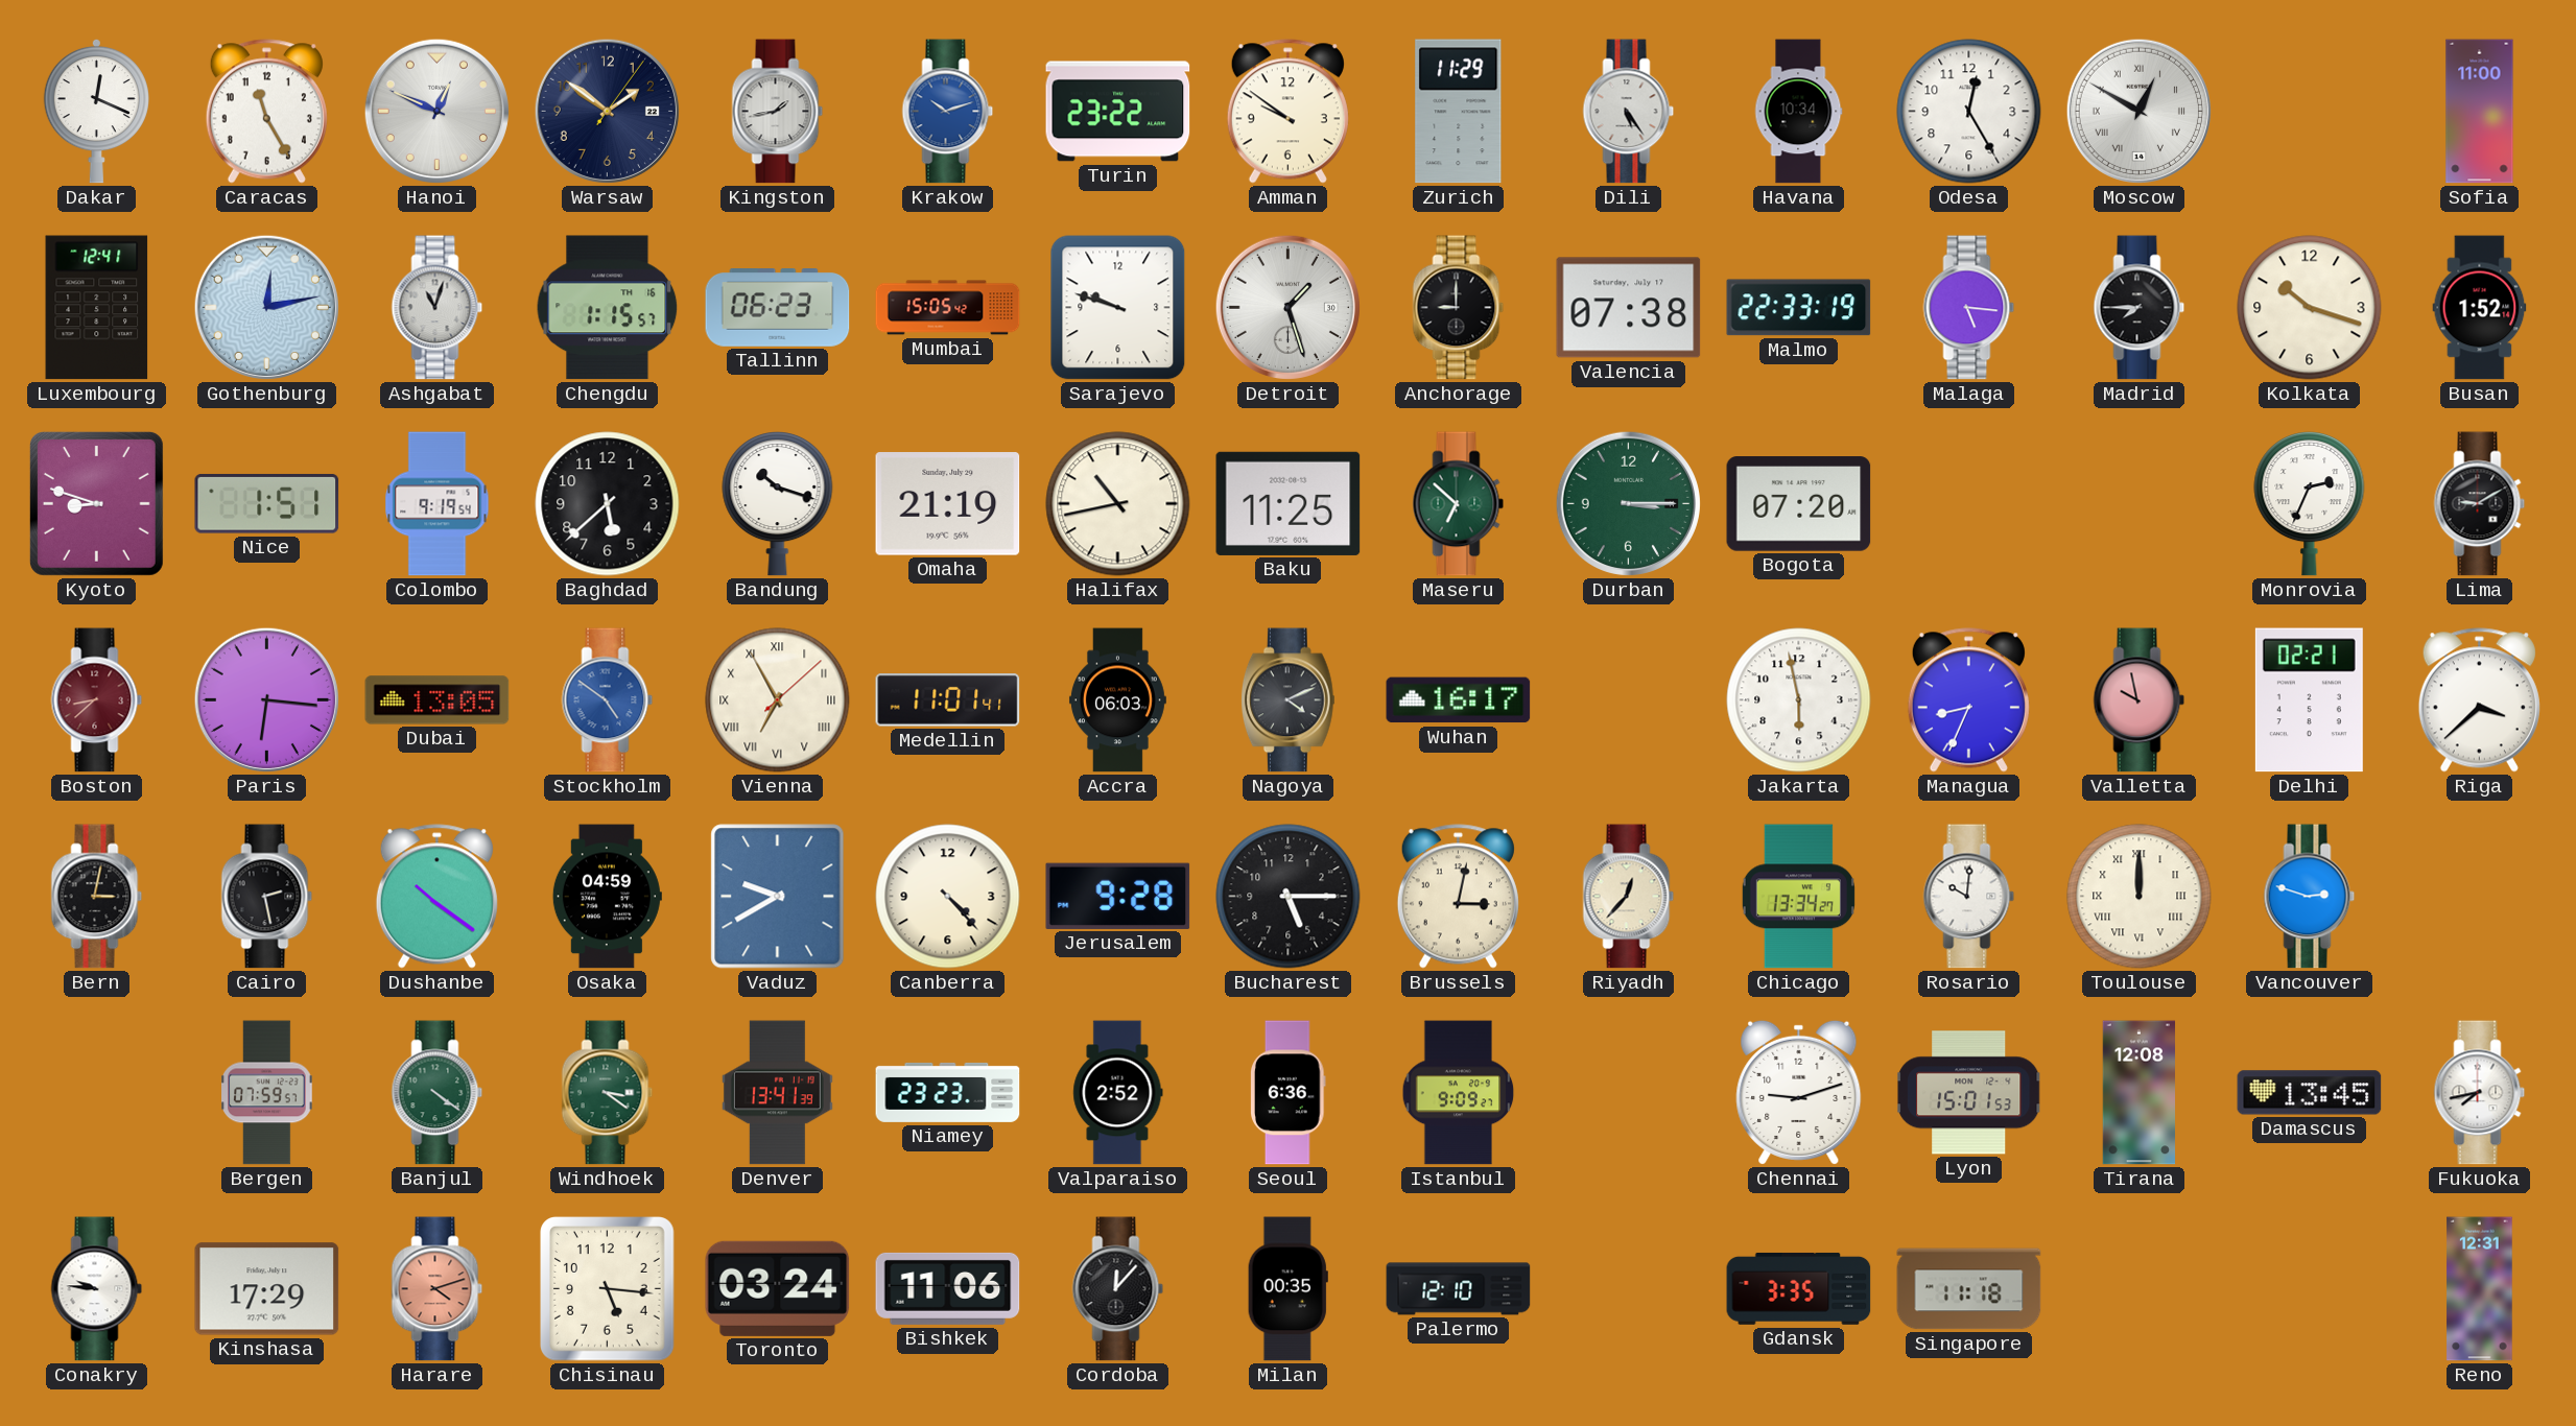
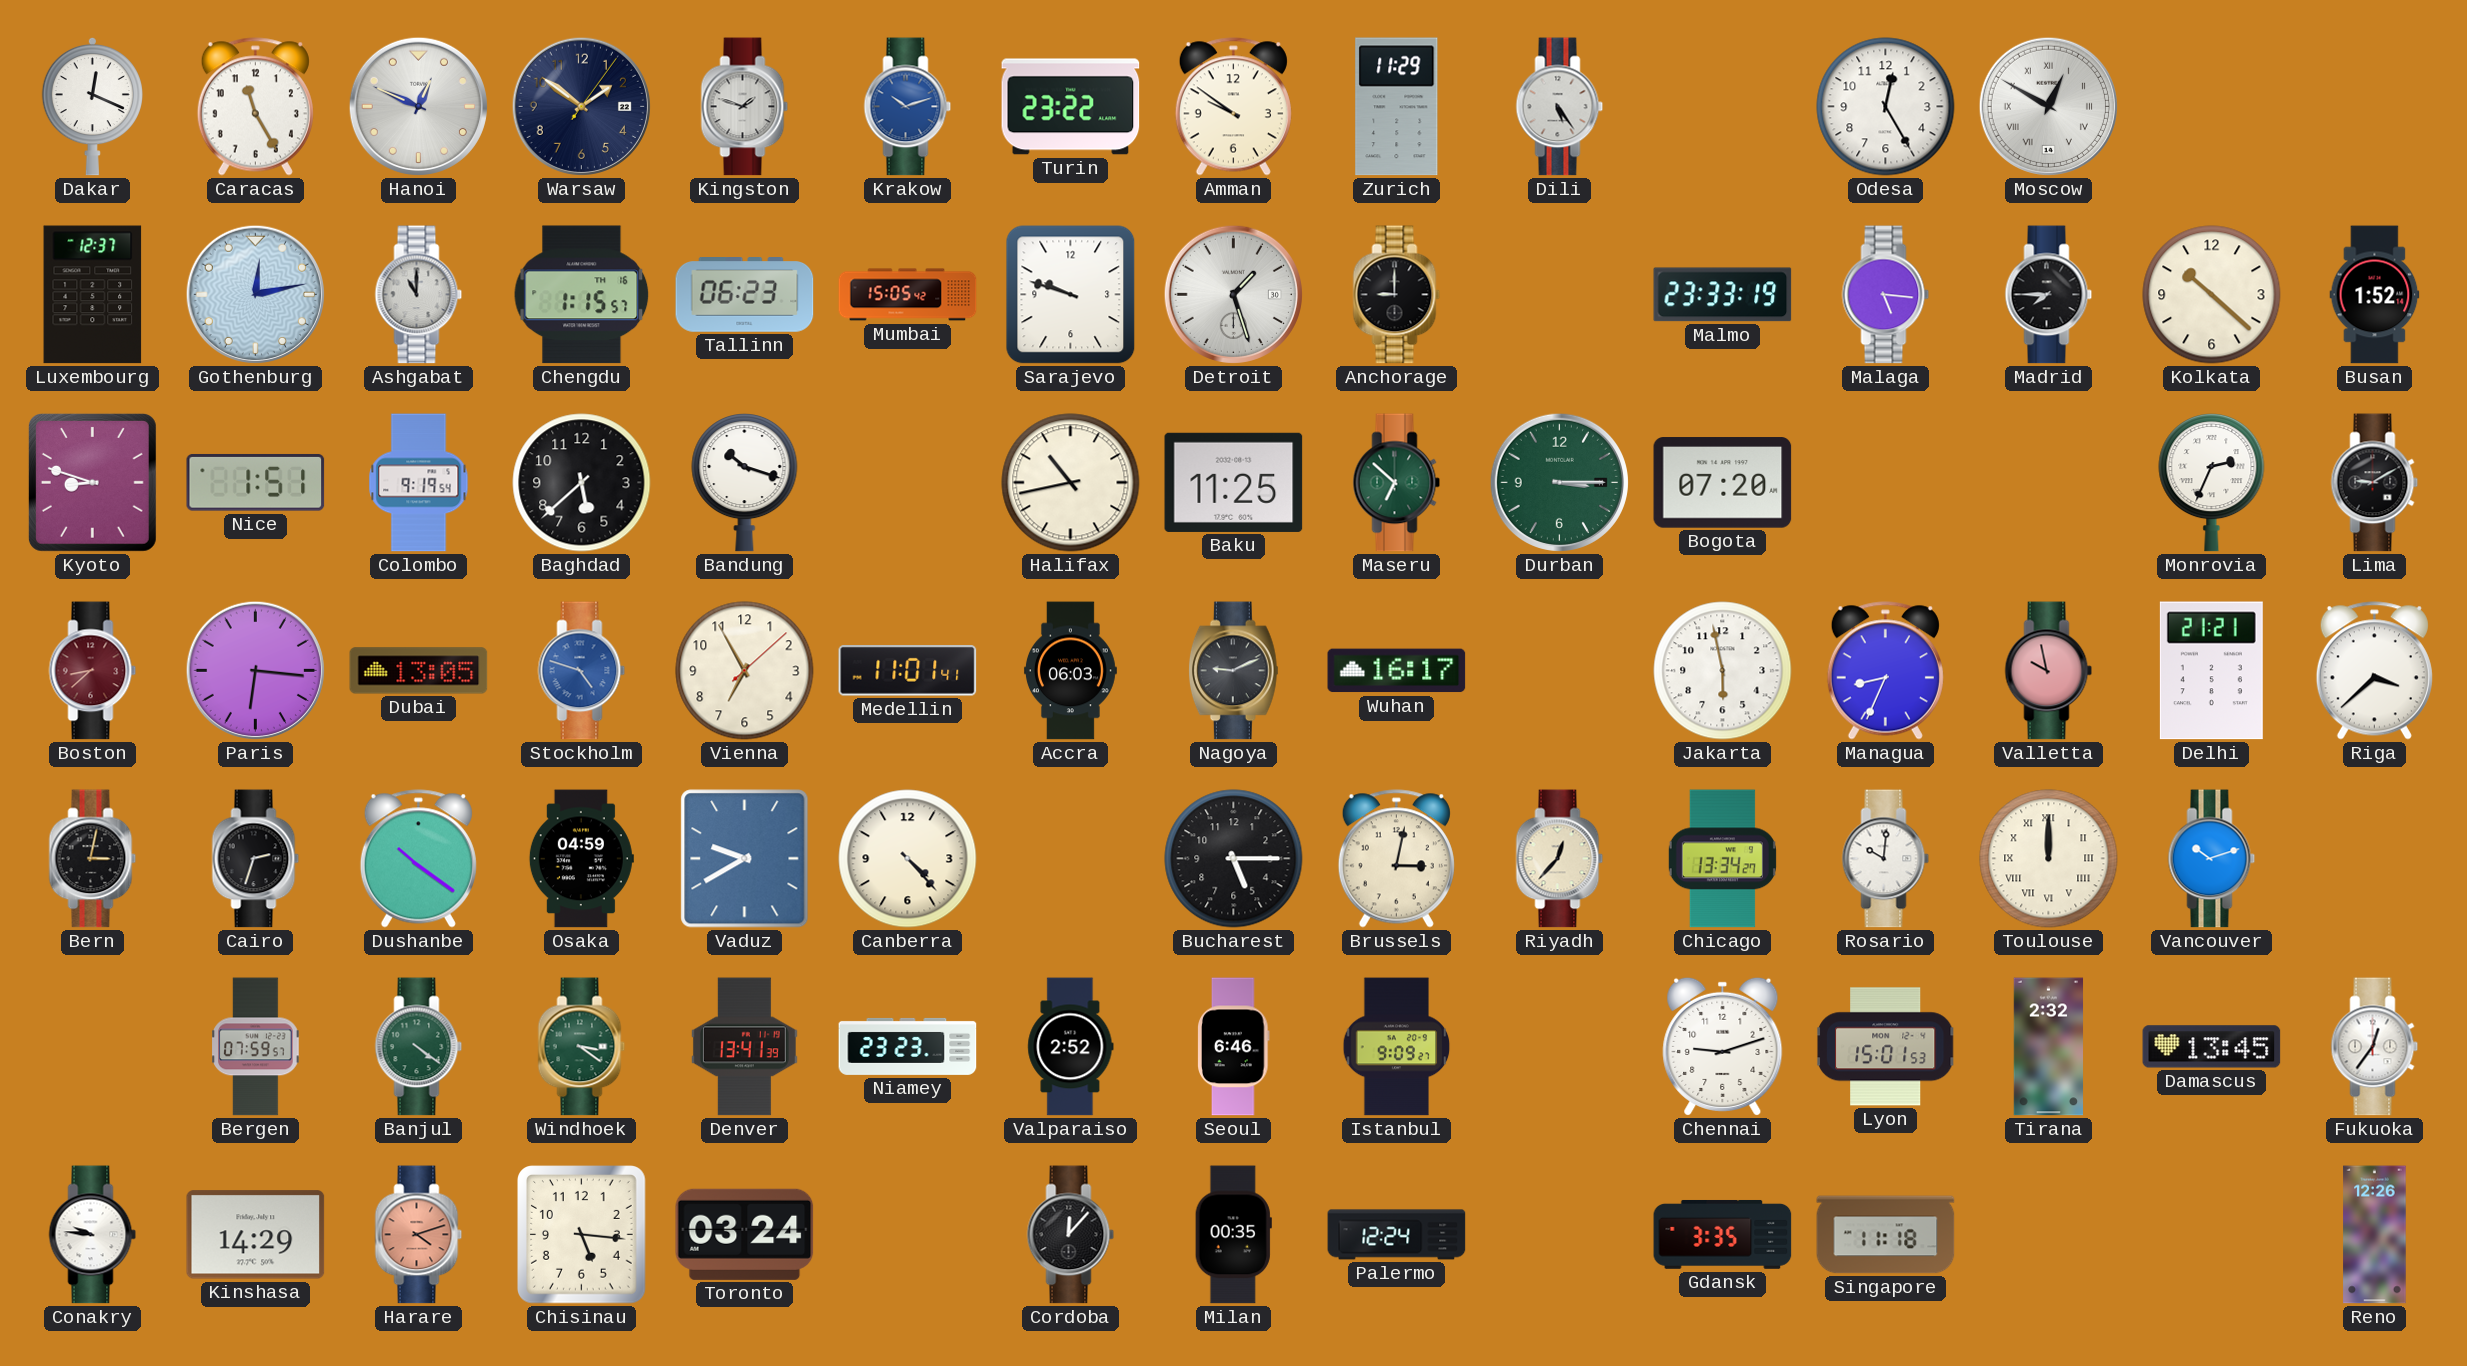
Kingston: 1:43 -> 1:48
Havana: 10:34 -> none
Sofia: 11:00 -> none
Luxembourg: 12:41 -> 12:37
Ashgabat: 11:03 -> 11:00
Valencia: 07:38 -> none
Malmo: 22:33 -> 23:33
Kolkata: 10:18 -> 10:22
Omaha: 21:19 -> none
Stockholm: 4:51 -> 4:48
Vienna numerals: Roman -> Arabic
Nagoya: 4:11 -> 9:11
Delhi: 02:21 -> 21:21
Cairo: 2:28 -> 2:33
Jerusalem: 9:28 -> none
Vancouver: 2:48 -> 10:12
Seoul: 6:36 -> 6:46
Tirana: 12:08 -> 2:32
Fukuoka: 7:43 -> 12:36
Kinshasa: 17:29 -> 14:29
Bishkek: 11:06 -> none
Palermo: 12:10 -> 12:24
Reno: 12:31 -> 12:26
